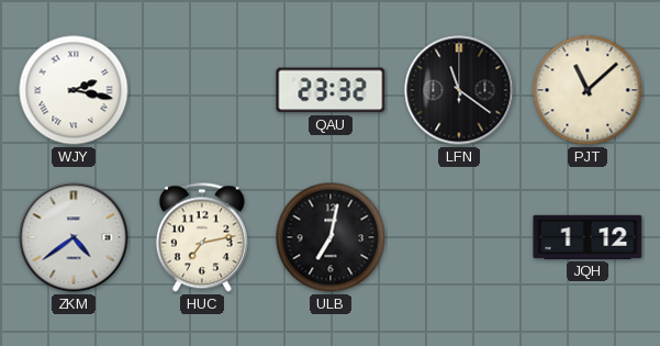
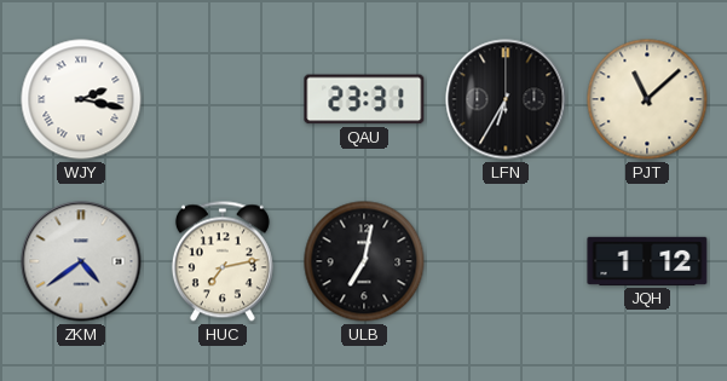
QAU: 23:32 -> 23:31
LFN: 11:21 -> 6:35
